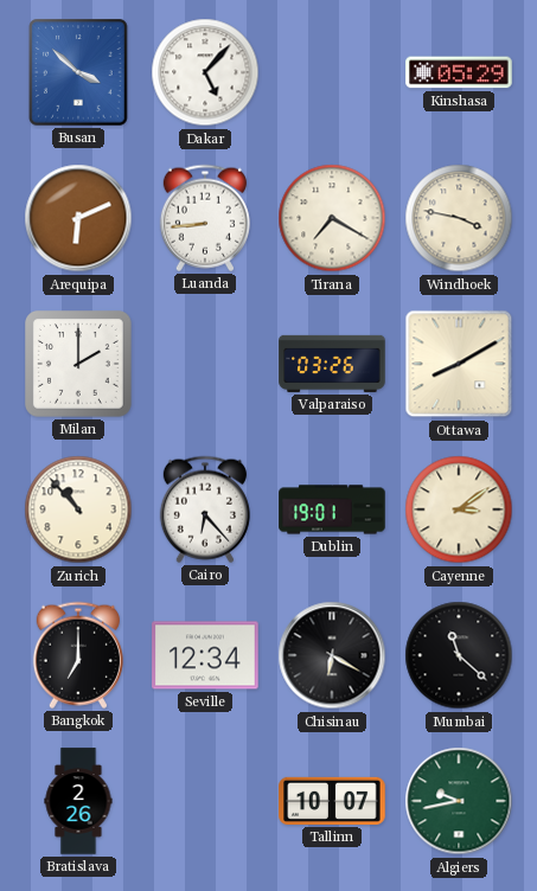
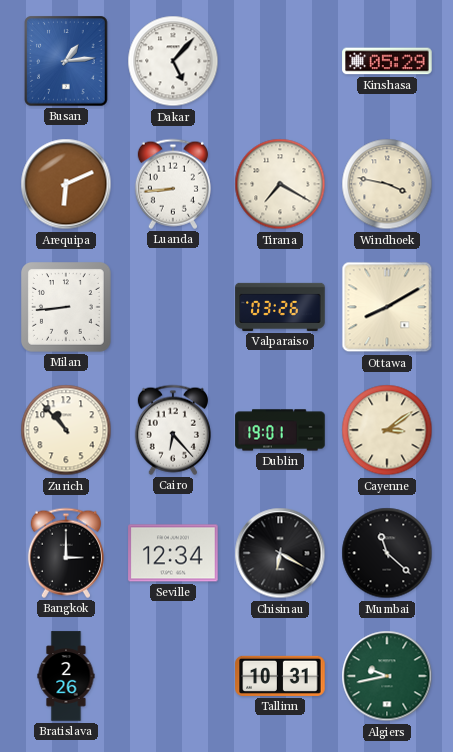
Busan: 3:52 -> 1:14
Milan: 2:00 -> 8:44
Bangkok: 7:00 -> 3:00
Tallinn: 10:07 -> 10:31
